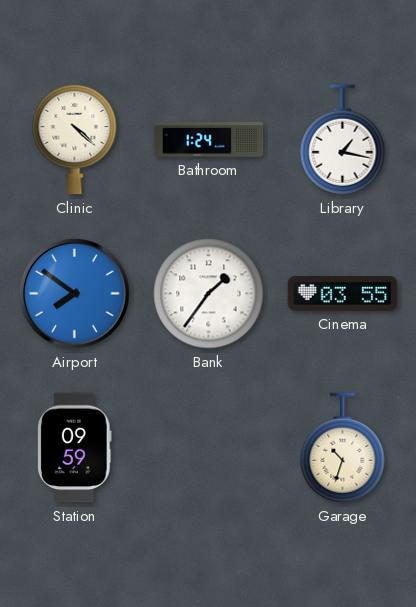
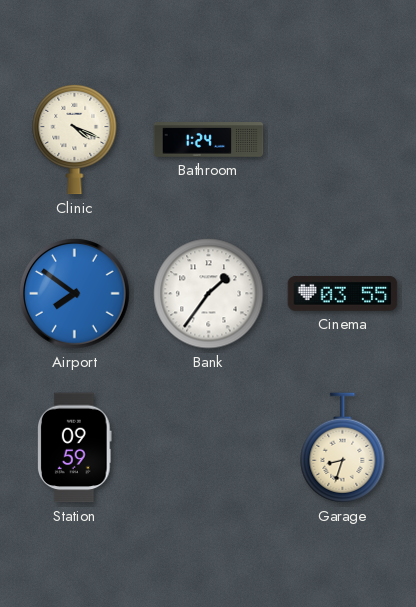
Clinic: 4:22 -> 4:19
Library: 1:17 -> none
Garage: 10:33 -> 8:33
